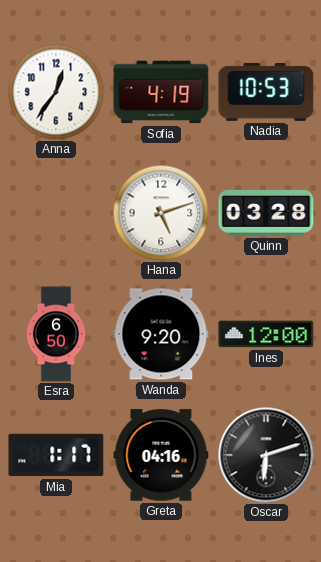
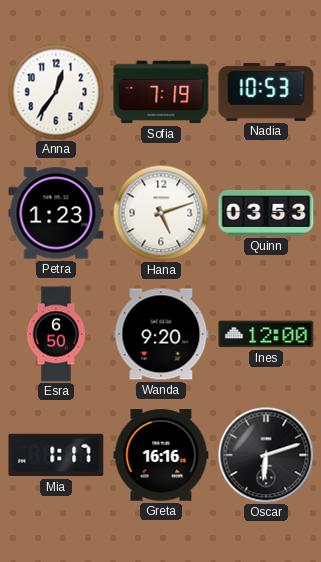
Sofia: 4:19 -> 7:19
Petra: none -> 1:23
Quinn: 03:28 -> 03:53
Greta: 04:16 -> 16:16
